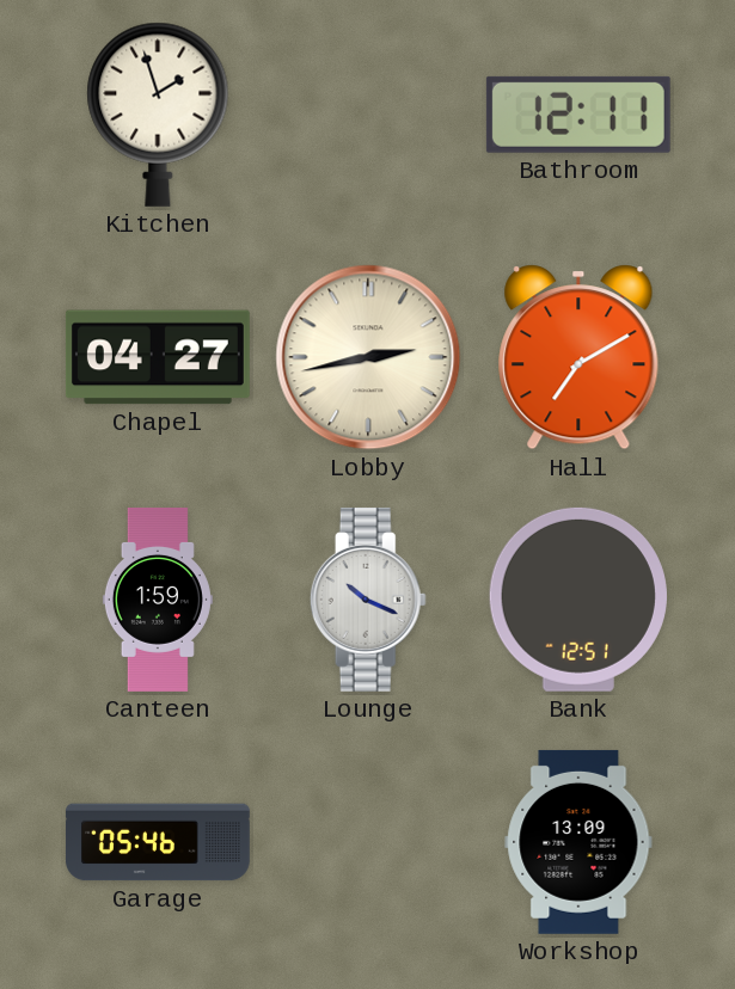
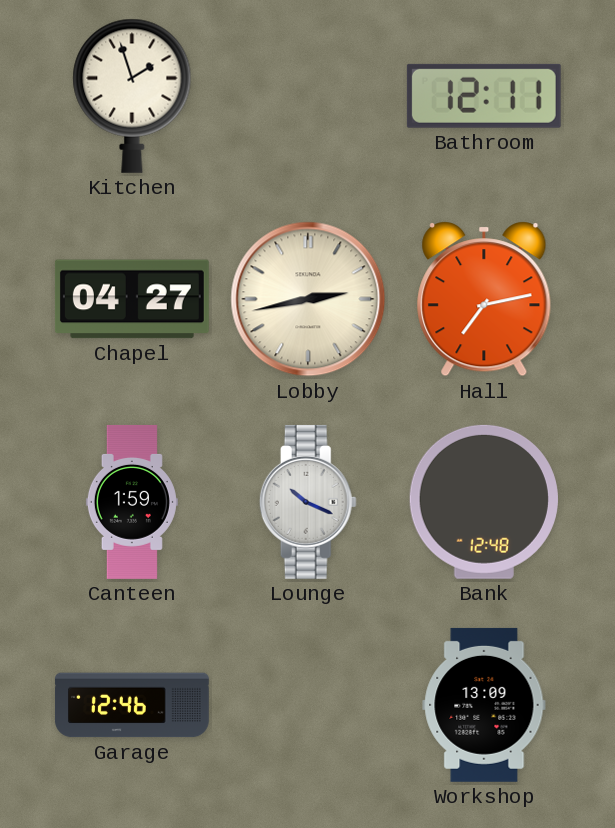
Hall: 7:10 -> 7:13
Bank: 12:51 -> 12:48
Garage: 05:46 -> 12:46
